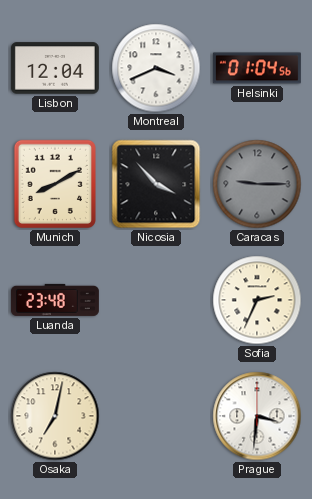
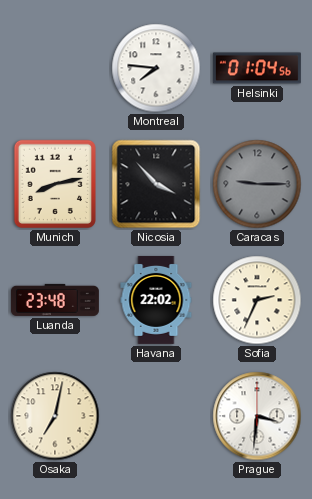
Lisbon: 12:04 -> none
Montreal: 3:41 -> 7:46
Munich: 8:10 -> 8:13
Havana: none -> 22:02
